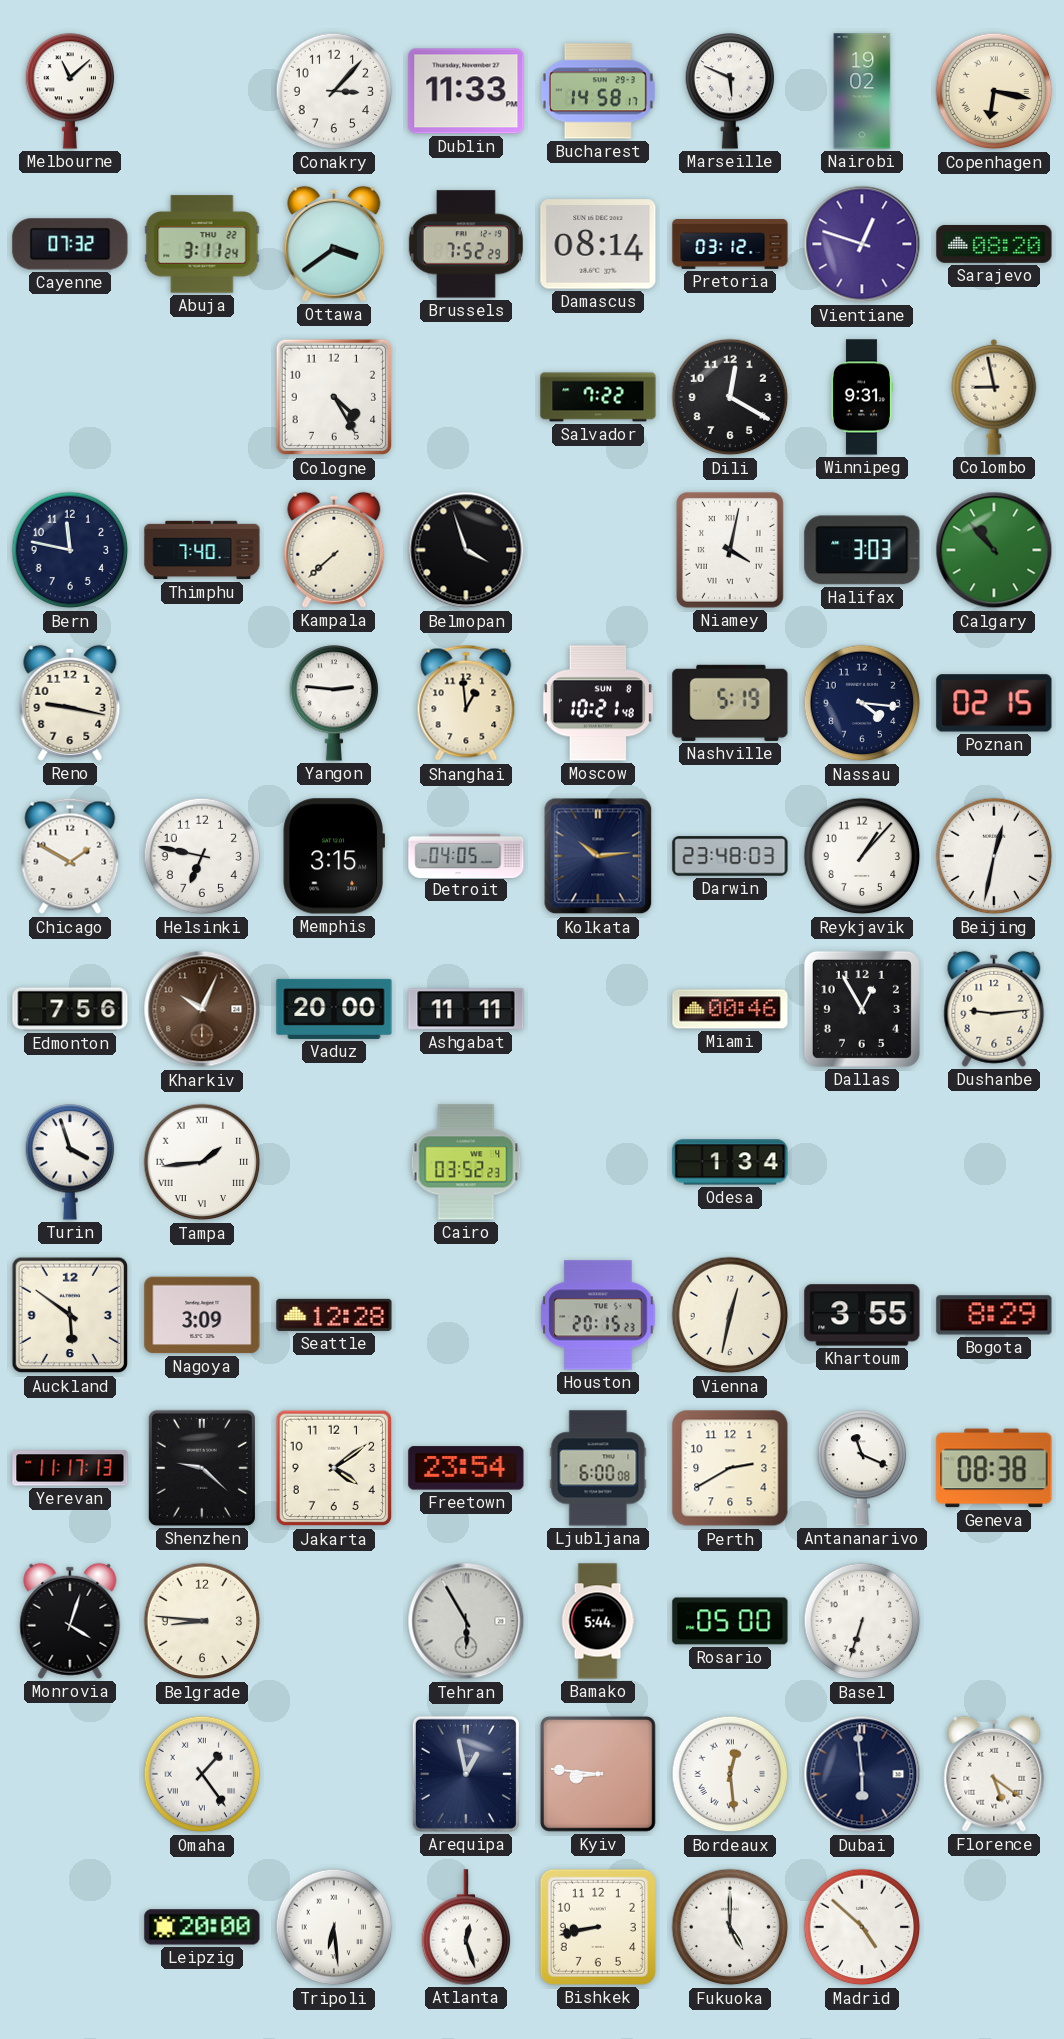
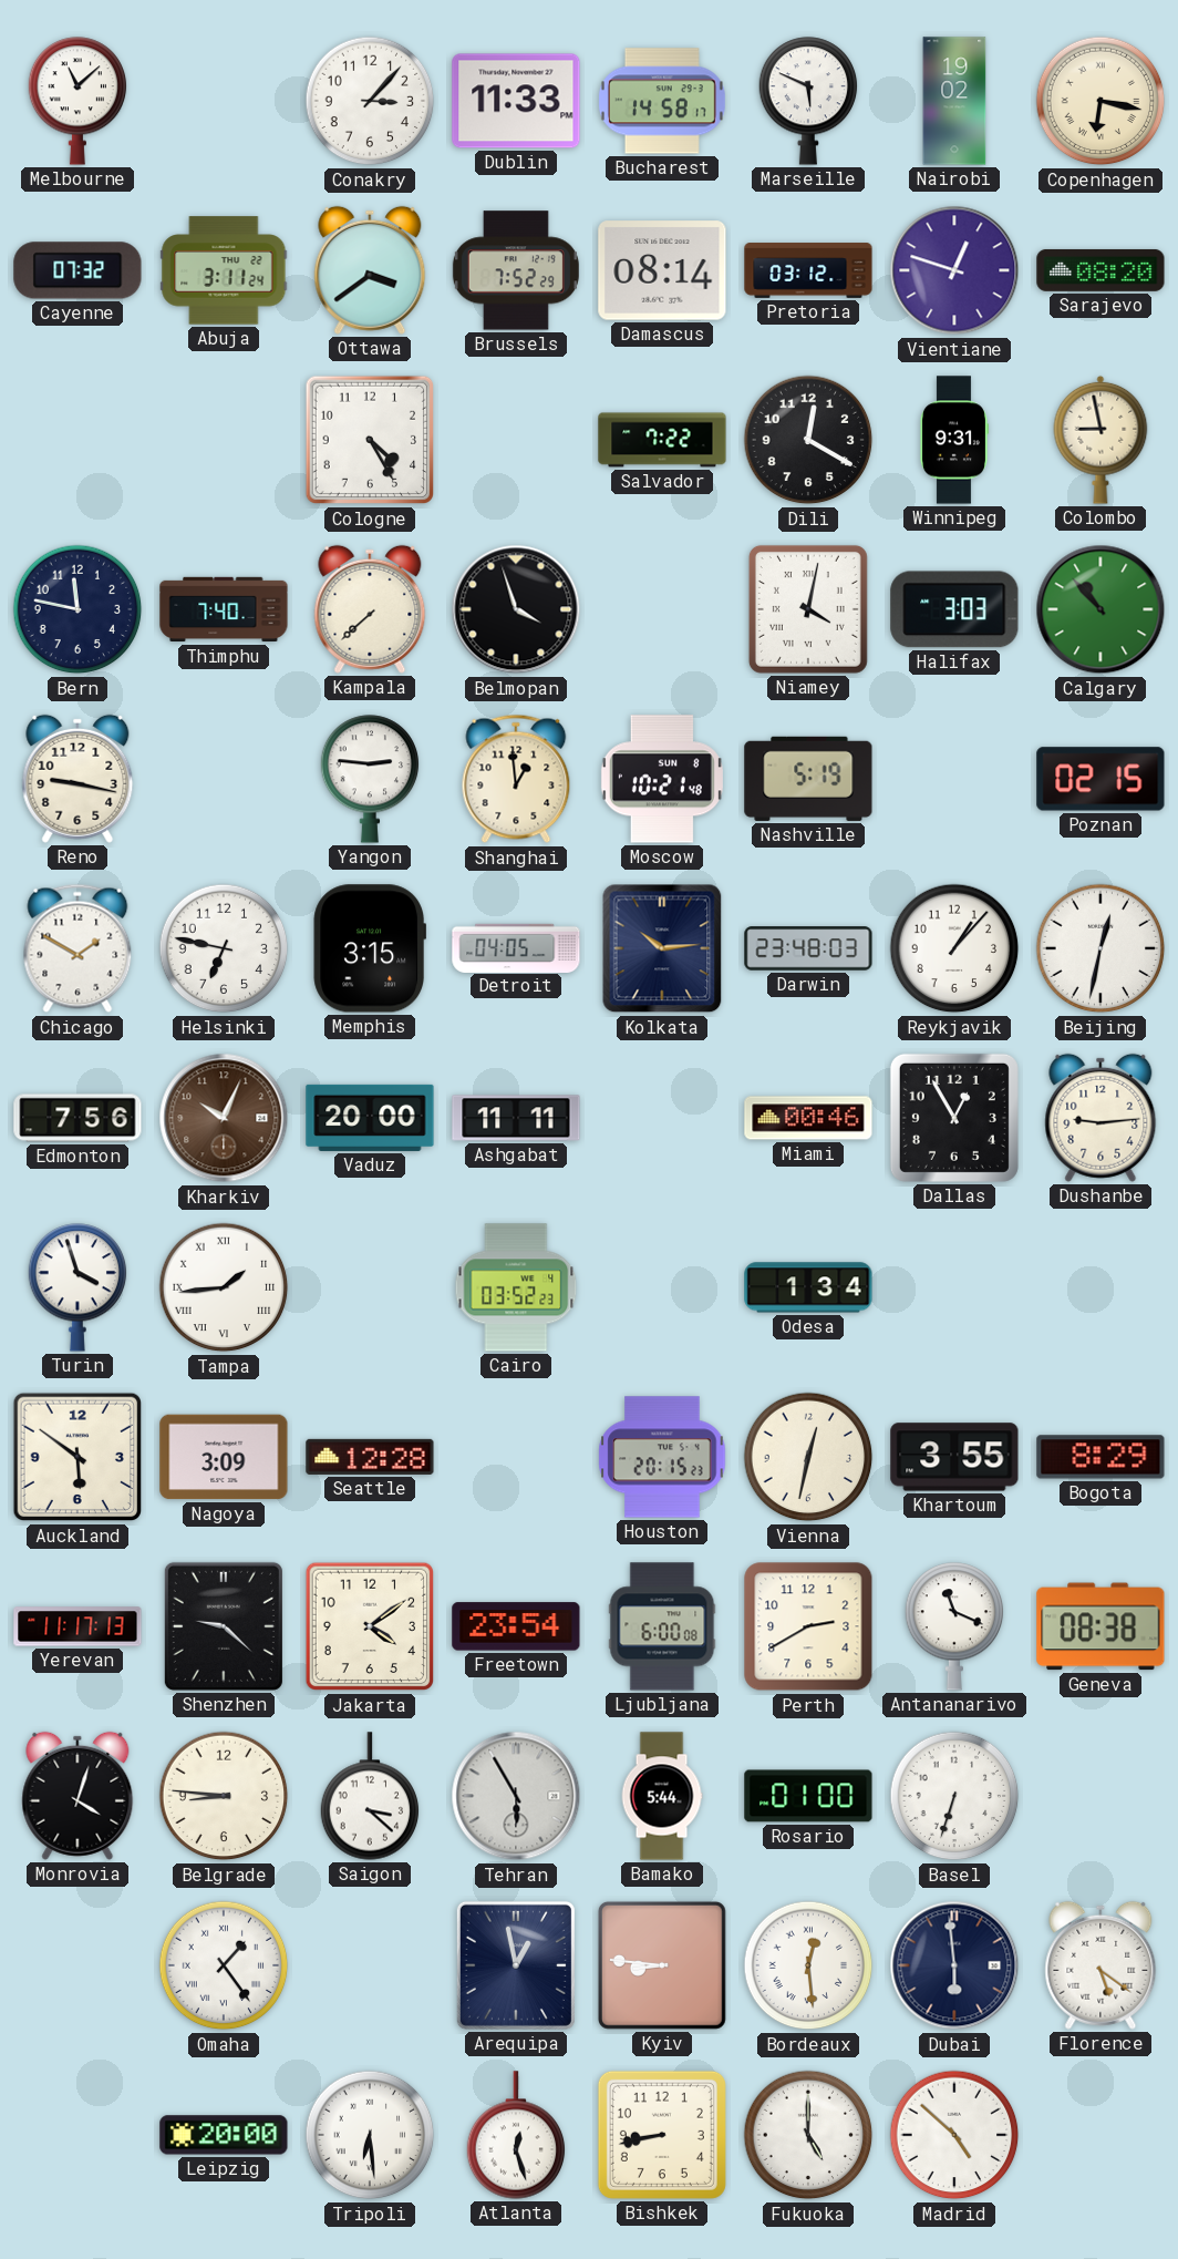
Nassau: 4:16 -> none
Saigon: none -> 3:22
Rosario: 05:00 -> 01:00
